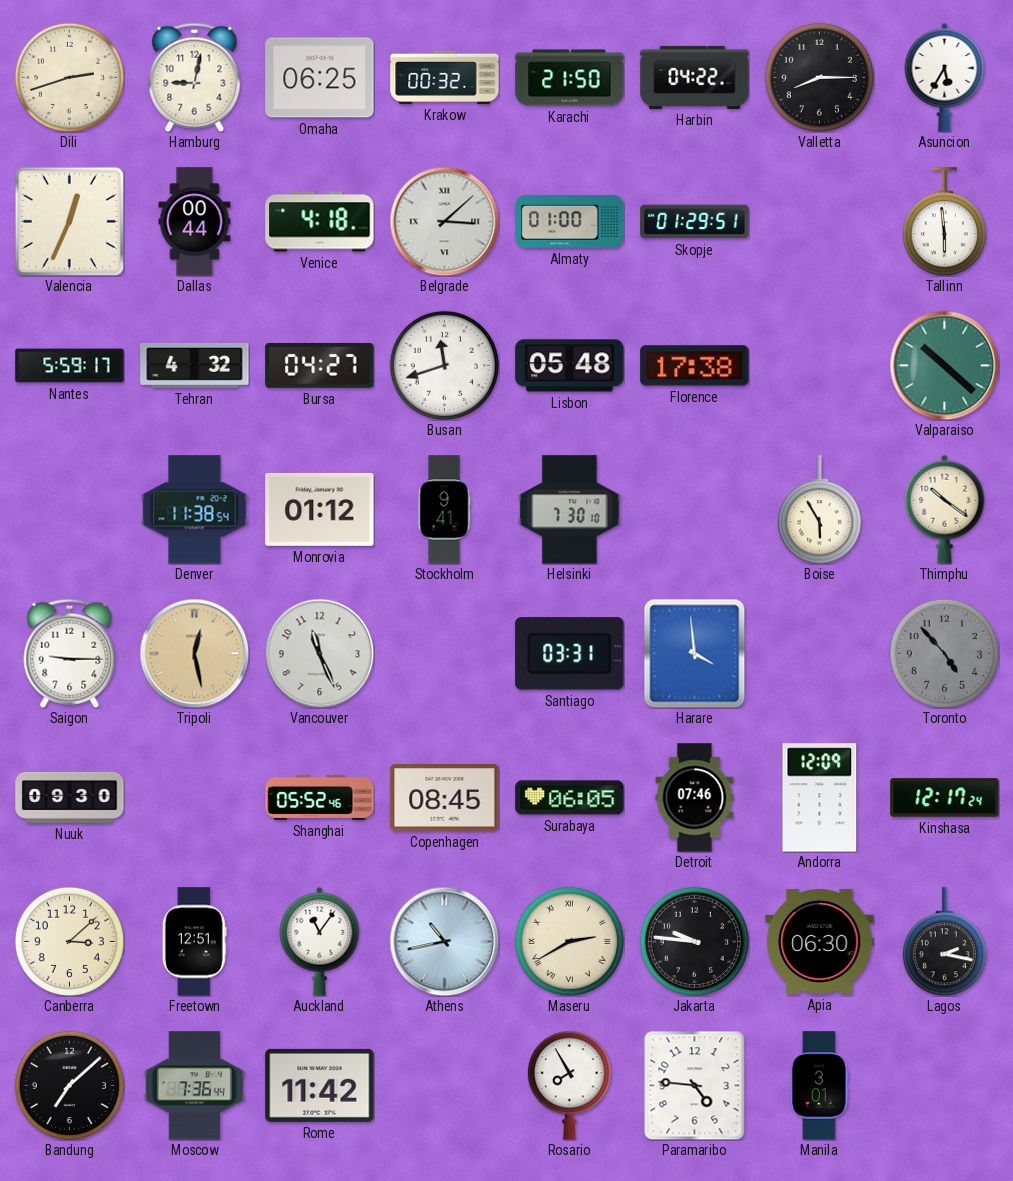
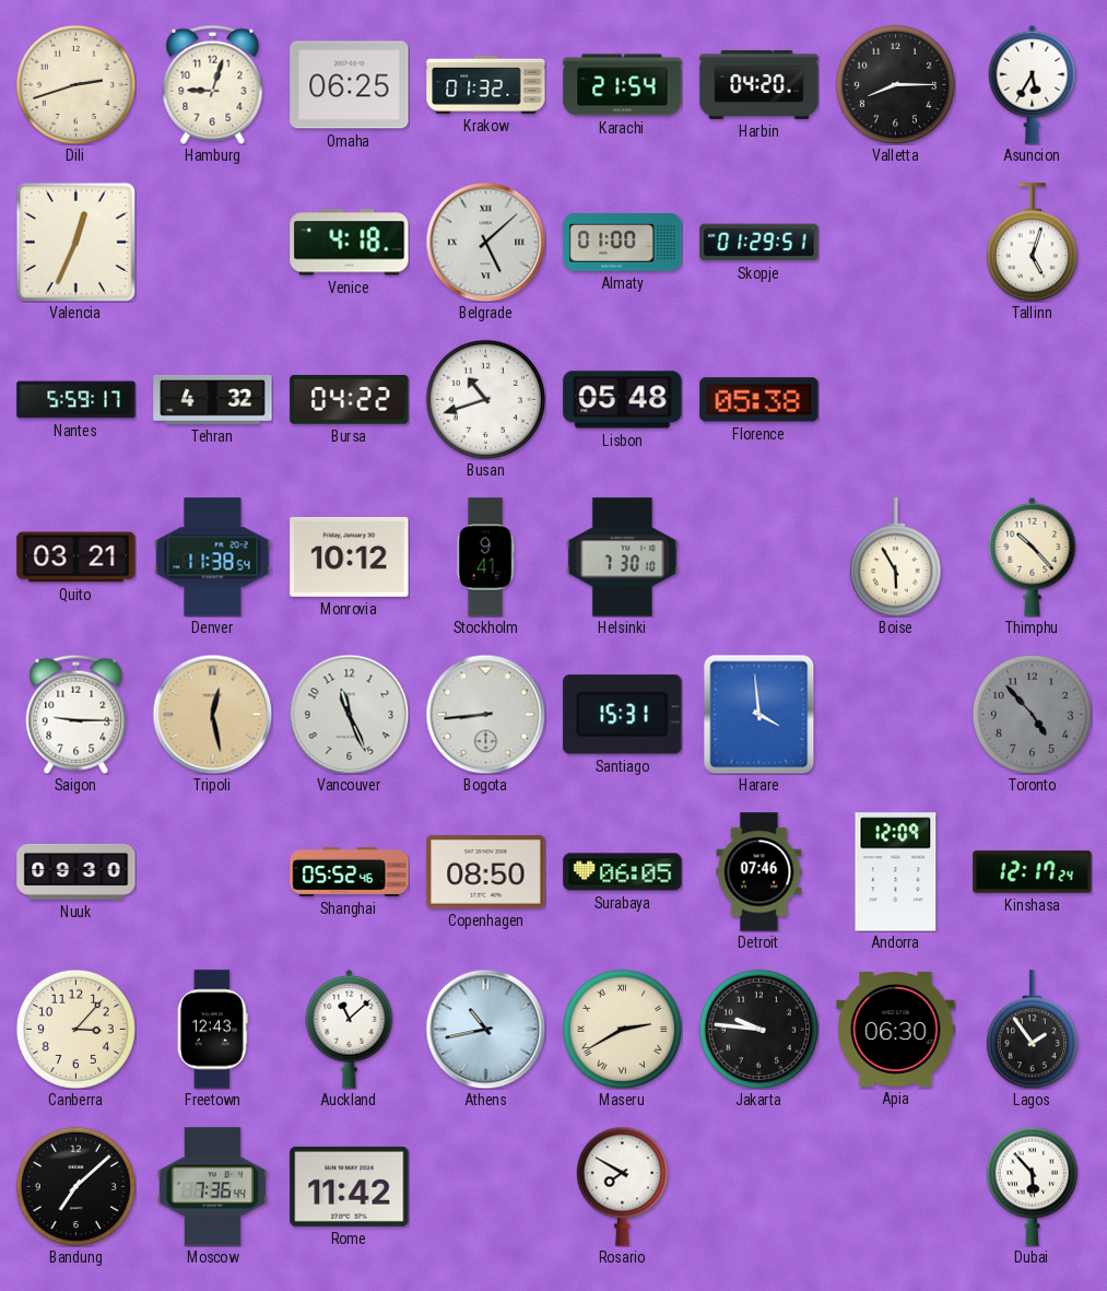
Hamburg: 9:02 -> 9:03
Krakow: 00:32 -> 01:32
Karachi: 21:50 -> 21:54
Harbin: 04:22 -> 04:20
Dallas: 00:44 -> none
Belgrade: 3:08 -> 5:08
Tallinn: 5:59 -> 5:03
Bursa: 04:27 -> 04:22
Busan: 11:42 -> 10:42
Florence: 17:38 -> 05:38
Valparaiso: 10:22 -> none
Quito: none -> 03:21
Monrovia: 01:12 -> 10:12
Thimphu: 10:21 -> 10:23
Bogota: none -> 8:44
Santiago: 03:31 -> 15:31
Copenhagen: 08:45 -> 08:50
Canberra: 3:08 -> 3:07
Freetown: 12:51 -> 12:43
Auckland: 11:06 -> 11:08
Lagos: 2:17 -> 1:54
Rosario: 7:55 -> 7:50
Paramaribo: 4:46 -> none
Manila: 3:01 -> none
Dubai: none -> 5:53
